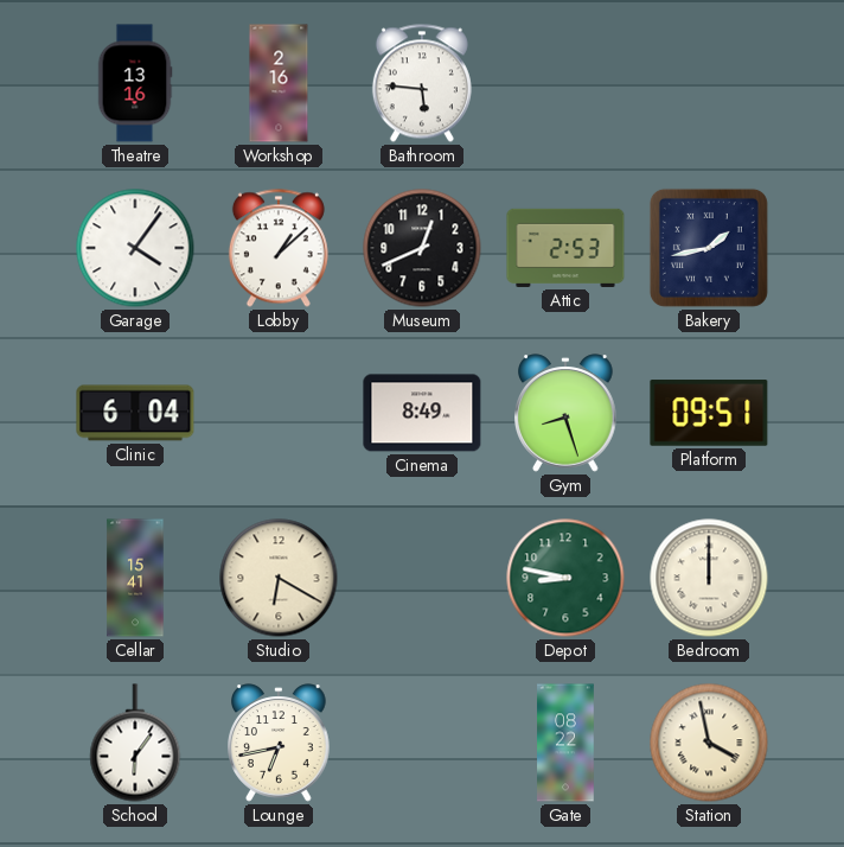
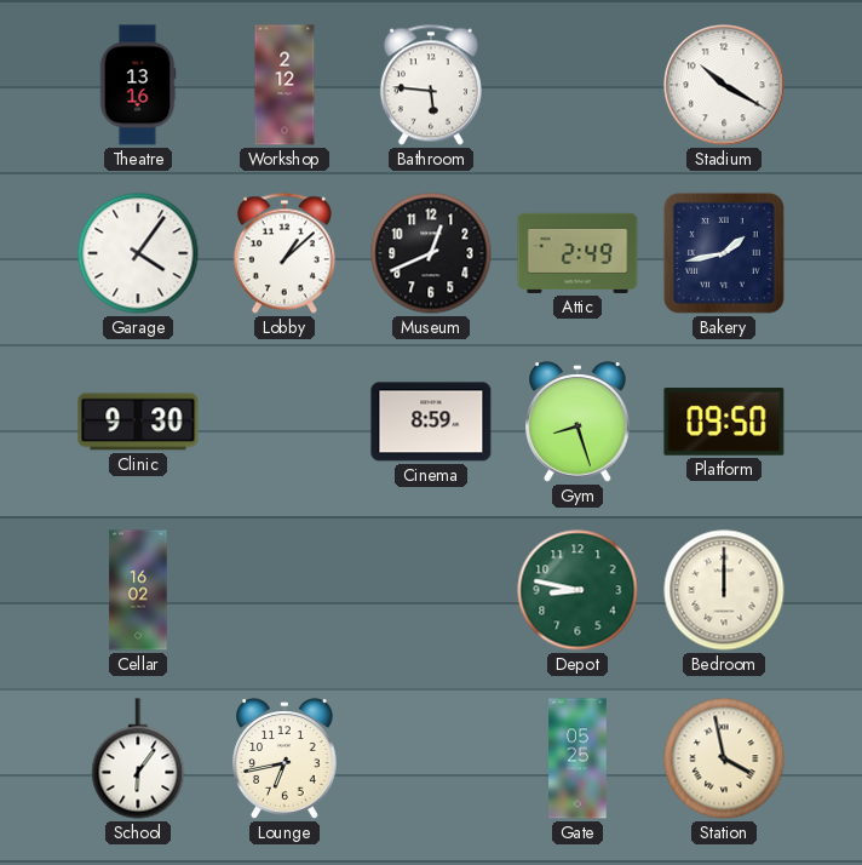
Workshop: 2:16 -> 2:12
Stadium: none -> 10:20
Attic: 2:53 -> 2:49
Clinic: 6:04 -> 9:30
Cinema: 8:49 -> 8:59
Platform: 09:51 -> 09:50
Cellar: 15:41 -> 16:02
Studio: 6:20 -> none
Gate: 08:22 -> 05:25
